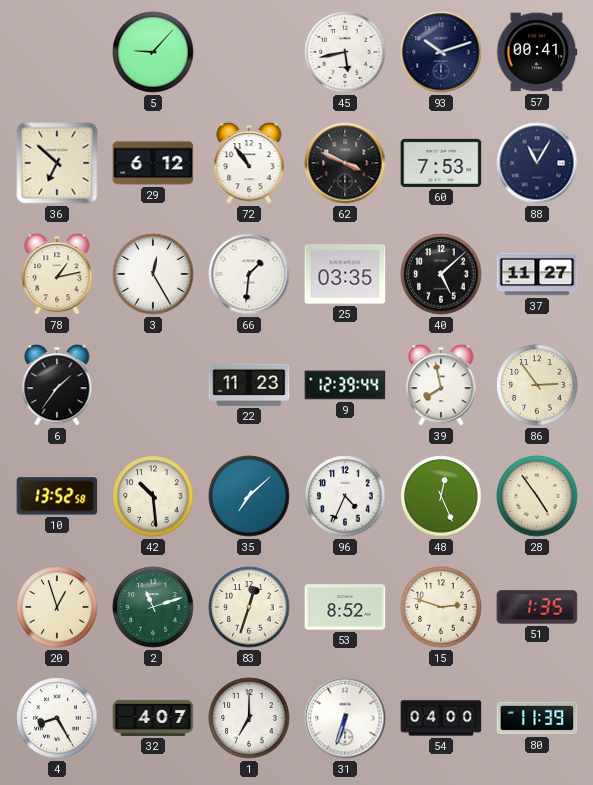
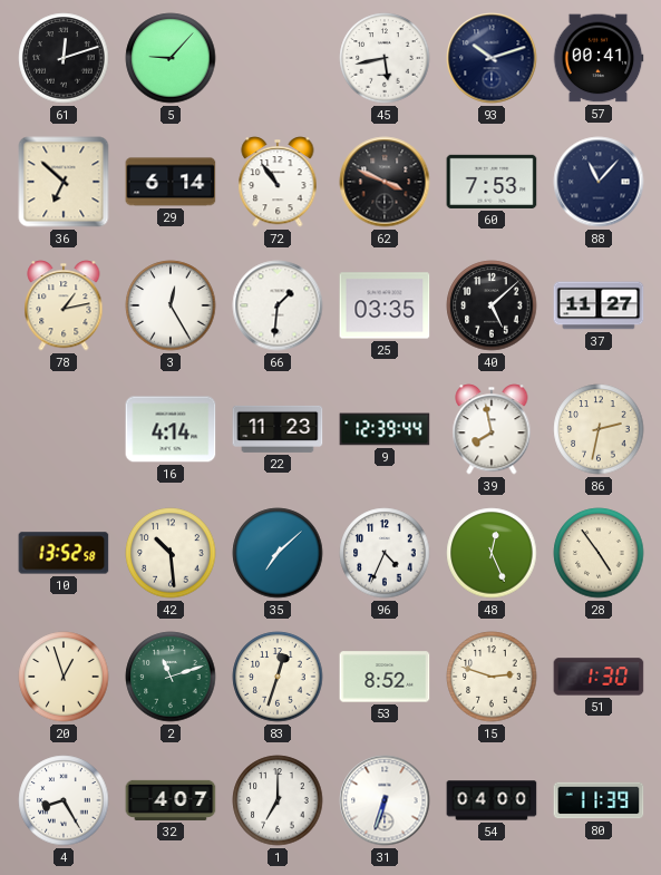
61: none -> 12:12
29: 6:12 -> 6:14
88: 11:05 -> 11:07
6: 1:36 -> none
16: none -> 4:14
86: 2:54 -> 2:32
51: 1:35 -> 1:30
